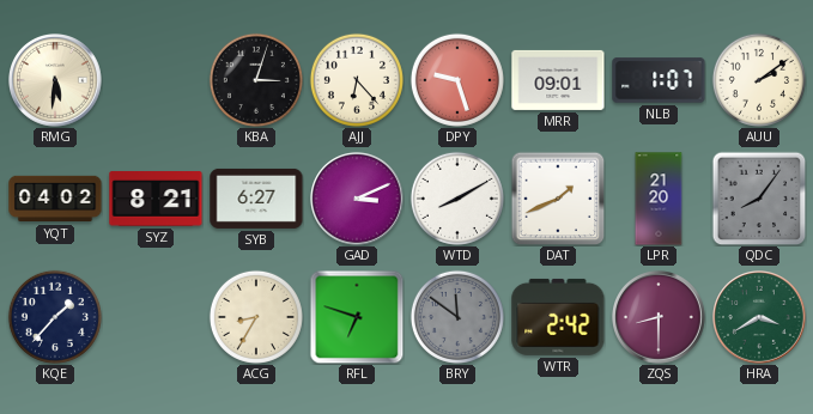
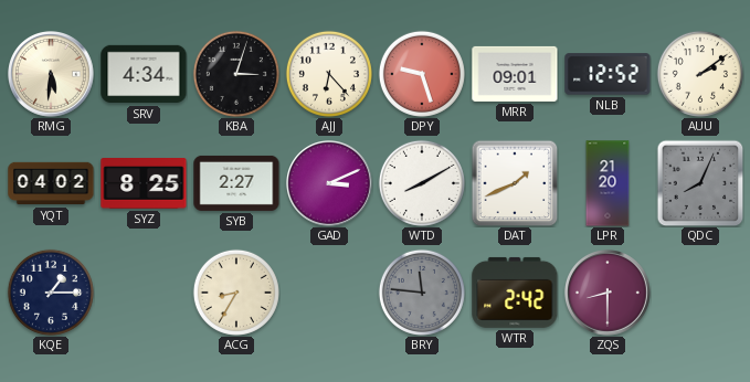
SRV: none -> 4:34
NLB: 1:07 -> 12:52
SYZ: 8:21 -> 8:25
SYB: 6:27 -> 2:27
QDC: 8:06 -> 8:04
KQE: 1:37 -> 1:15
RFL: 6:48 -> none
BRY: 11:51 -> 11:46
HRA: 3:40 -> none
